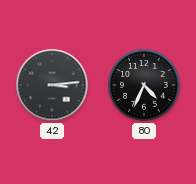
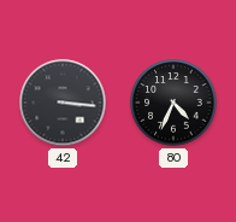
42: 3:14 -> 3:16
